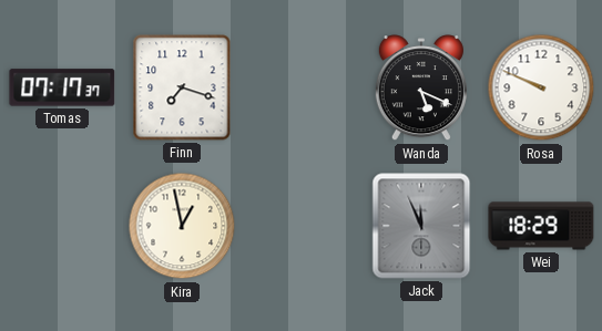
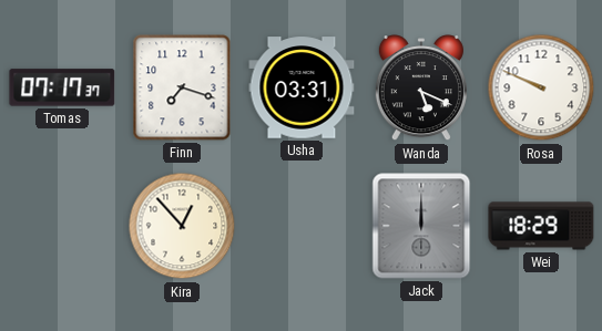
Usha: none -> 03:31
Kira: 12:58 -> 12:53
Jack: 11:56 -> 12:00
